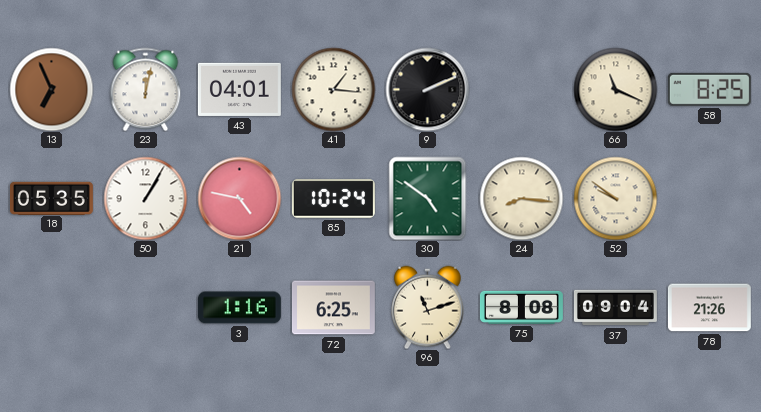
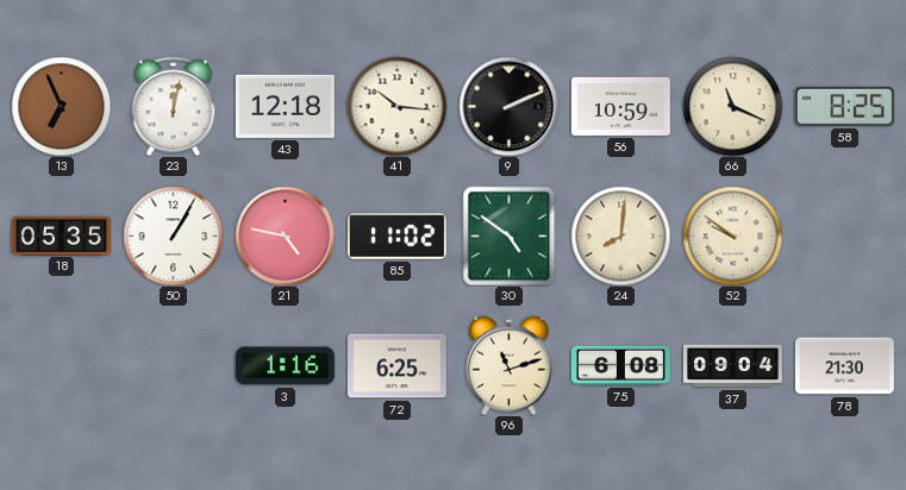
43: 04:01 -> 12:18
41: 1:16 -> 10:16
56: none -> 10:59
85: 10:24 -> 11:02
24: 8:16 -> 8:01
75: 8:08 -> 6:08
78: 21:26 -> 21:30
